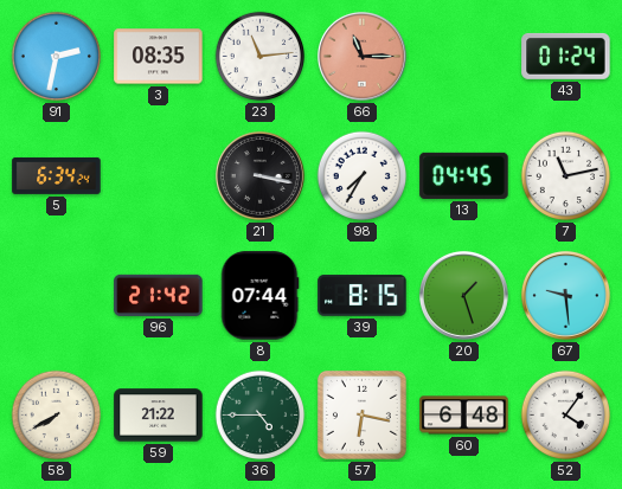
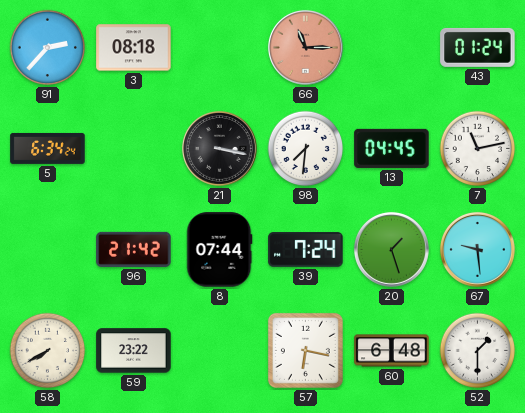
91: 2:32 -> 2:37
3: 08:35 -> 08:18
23: 11:14 -> none
98: 7:35 -> 7:31
39: 8:15 -> 7:24
59: 21:22 -> 23:22
36: 4:45 -> none
52: 4:06 -> 1:30
